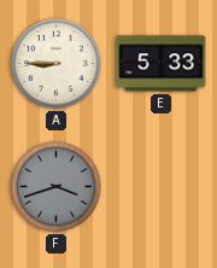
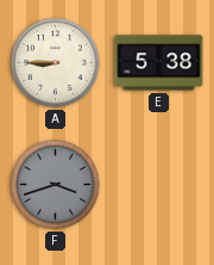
E: 5:33 -> 5:38
